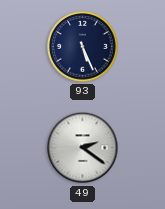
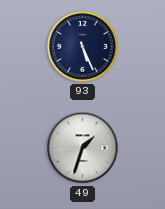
49: 2:21 -> 1:33
